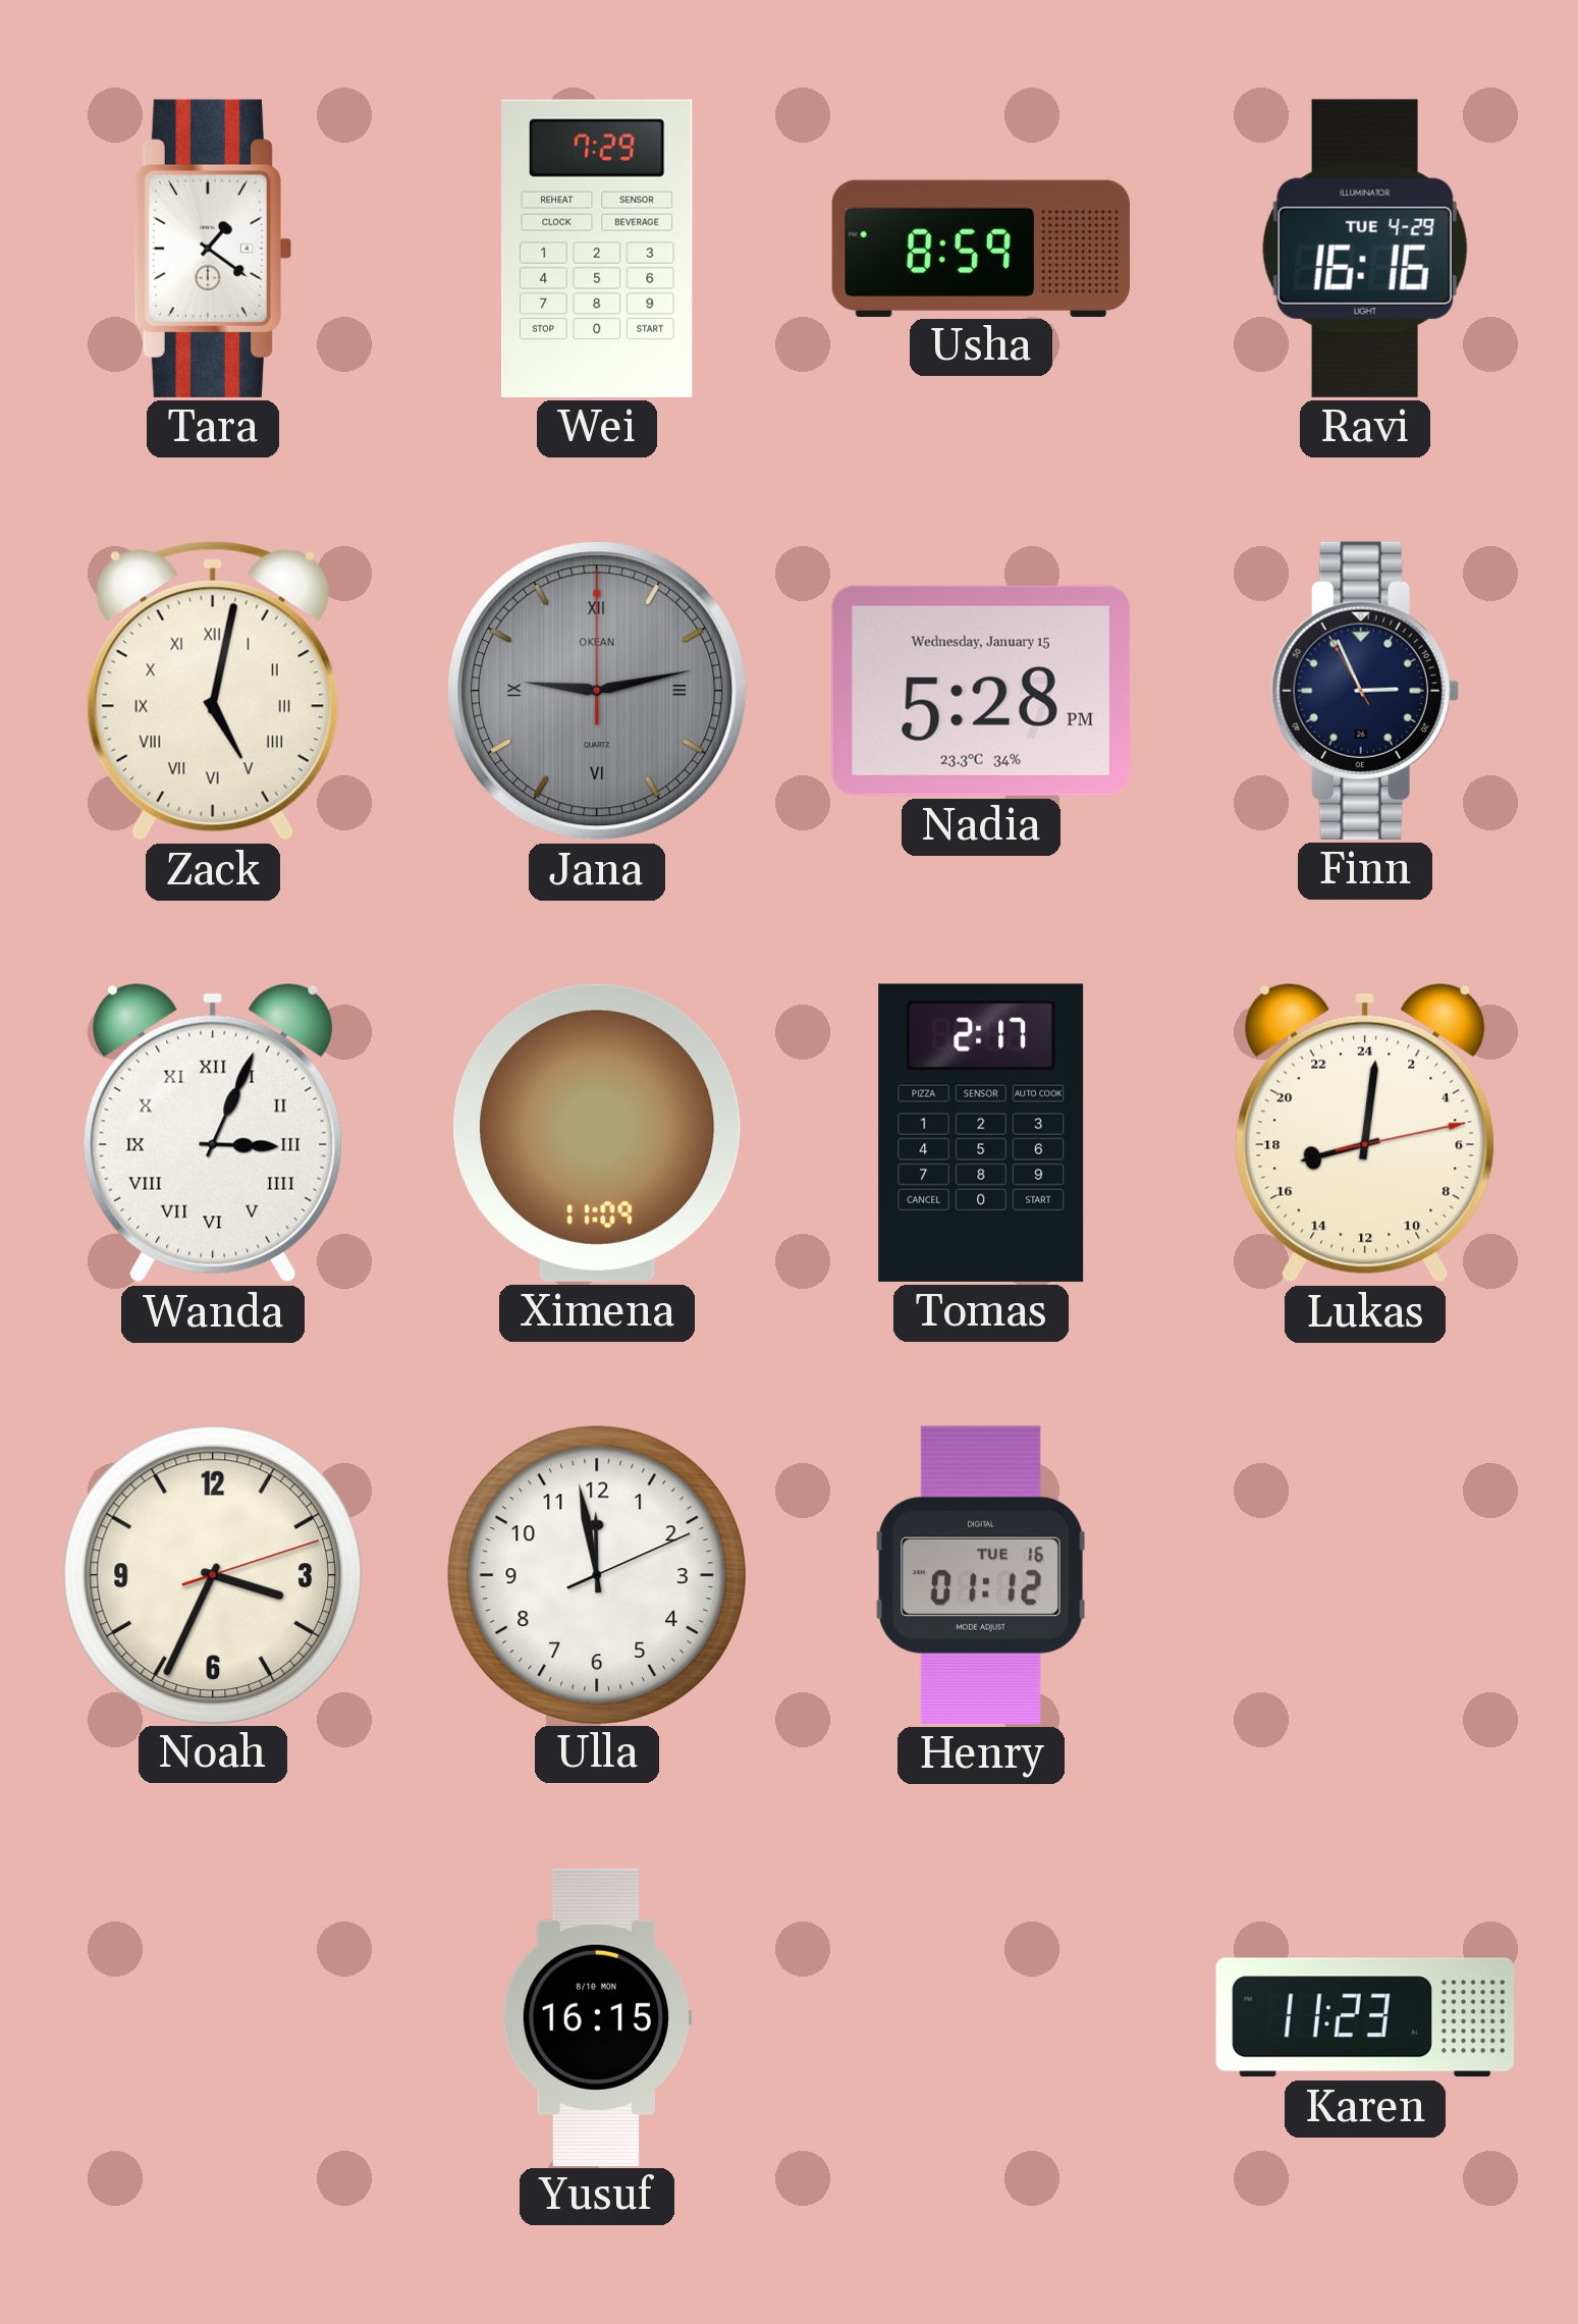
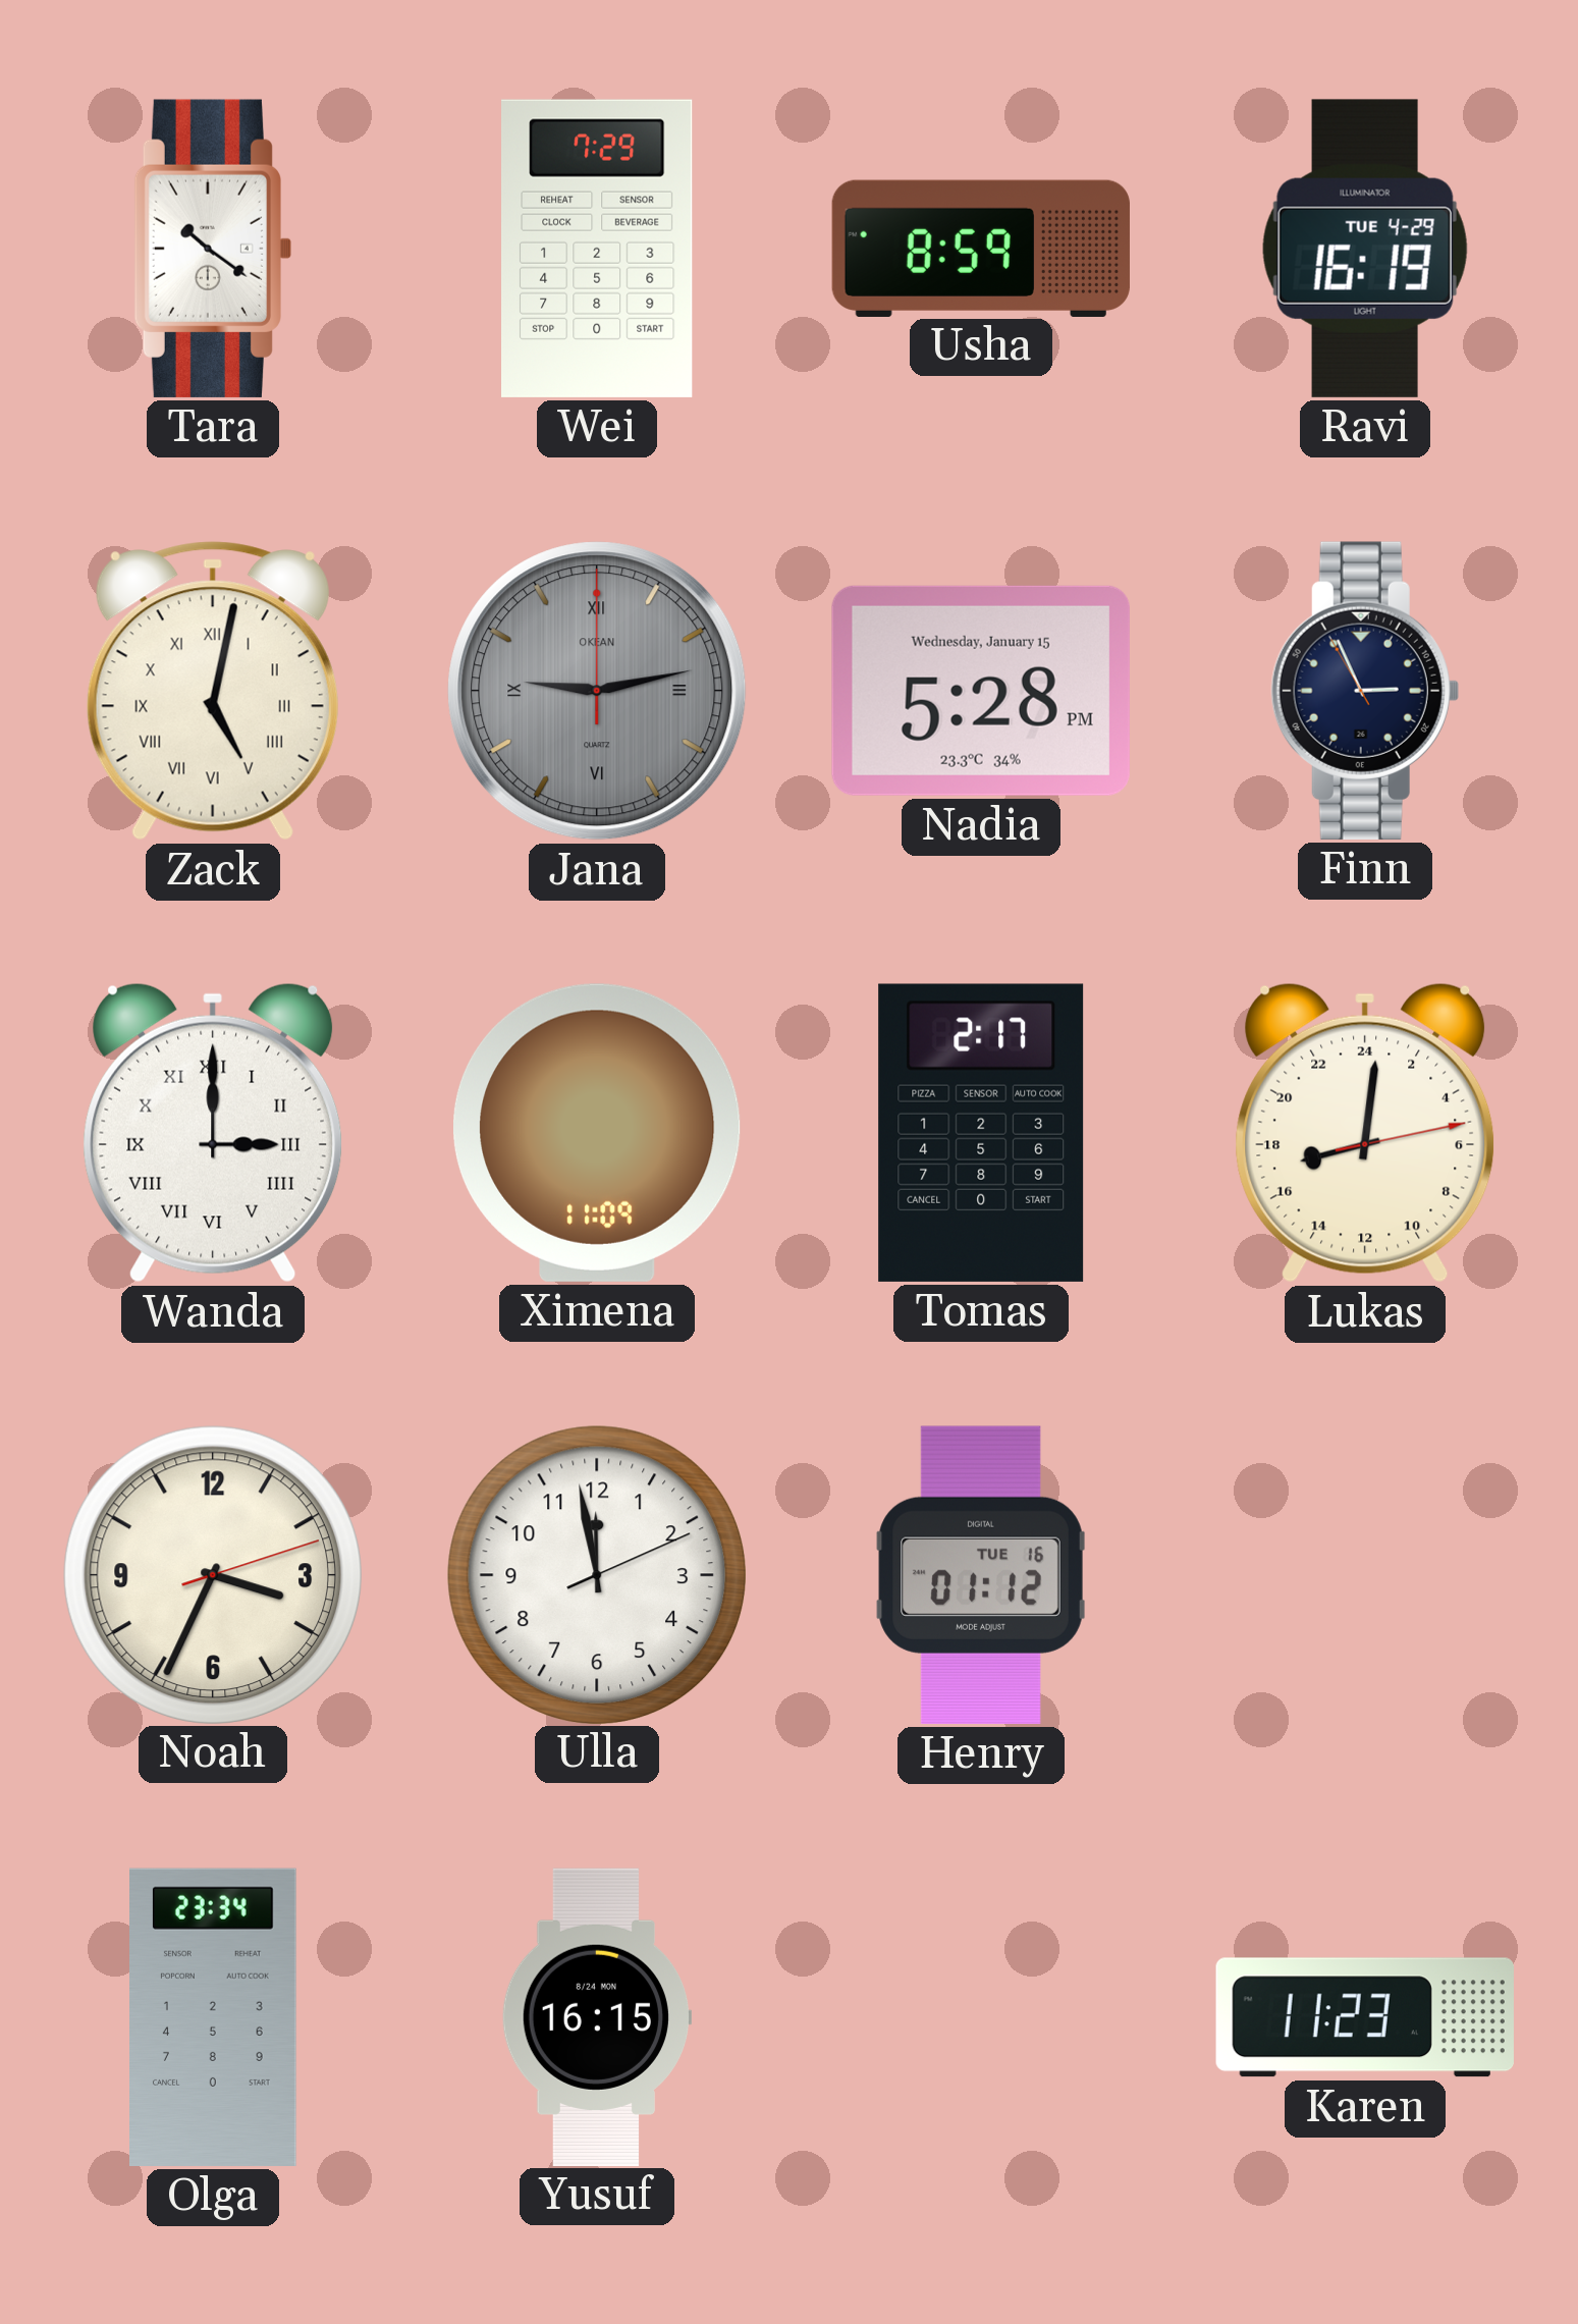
Tara: 1:21 -> 10:21
Ravi: 16:16 -> 16:19
Wanda: 3:04 -> 3:00
Olga: none -> 23:34
Yusuf date: 8/10 MON -> 8/24 MON
